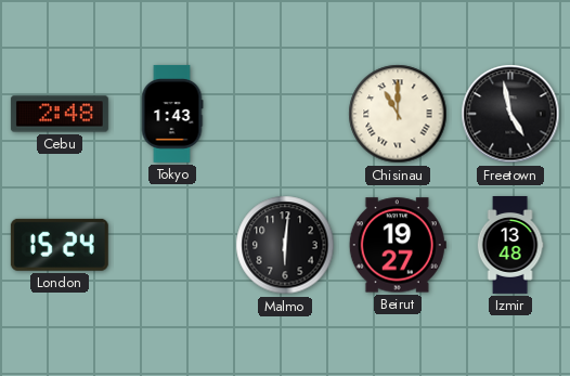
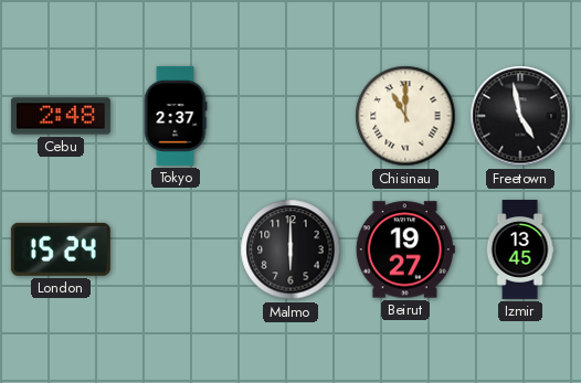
Tokyo: 1:43 -> 2:37
Malmo: 6:01 -> 6:00
Izmir: 13:48 -> 13:45
